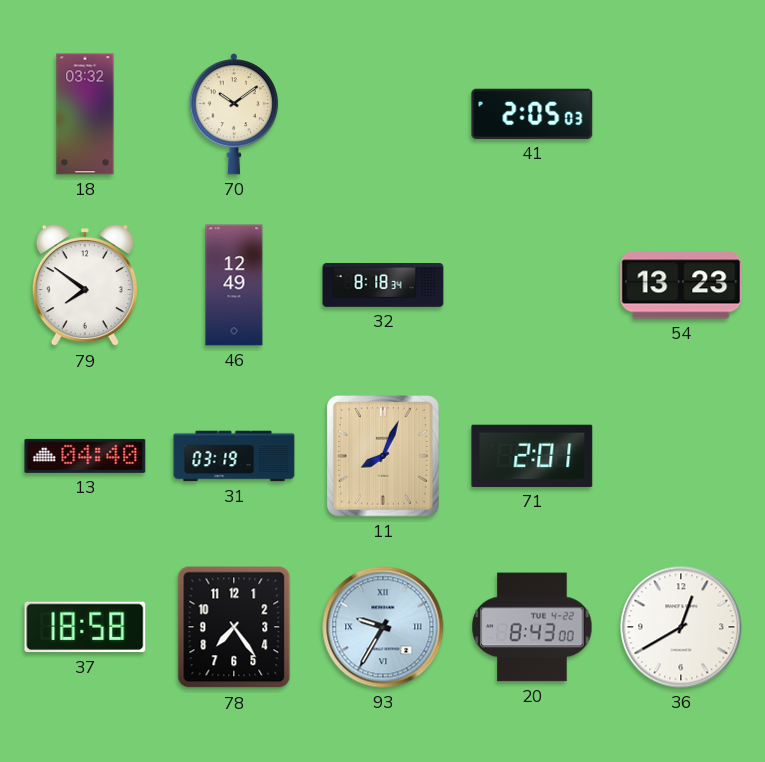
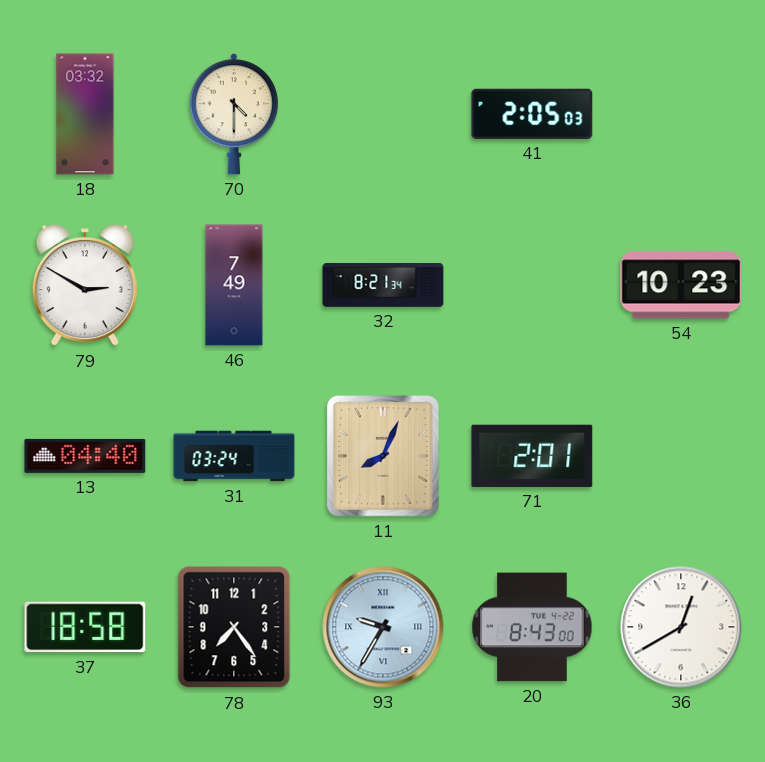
70: 10:09 -> 4:30
79: 7:51 -> 2:50
46: 12:49 -> 7:49
32: 8:18 -> 8:21
54: 13:23 -> 10:23
31: 03:19 -> 03:24
